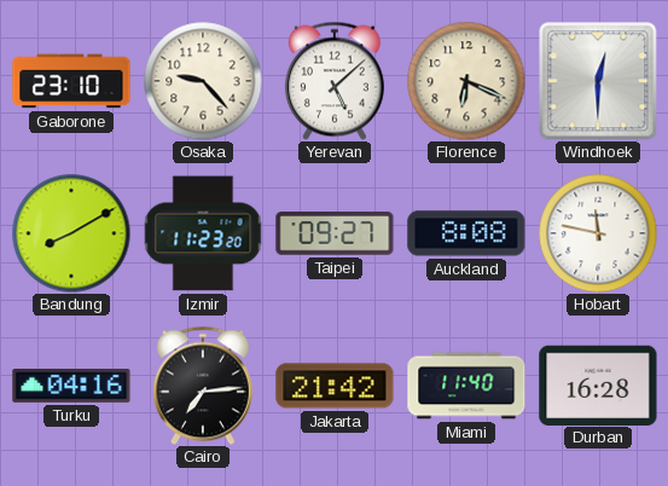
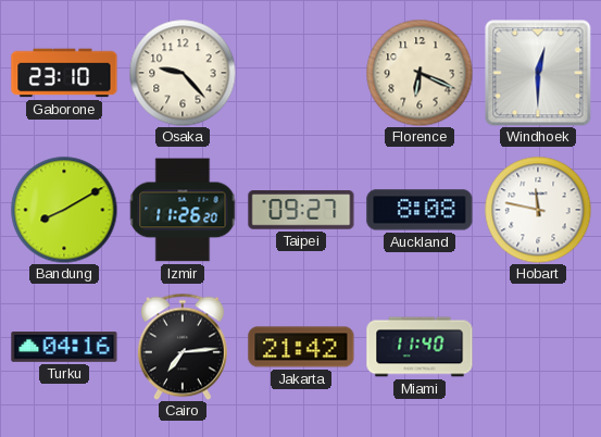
Yerevan: 5:08 -> none
Izmir: 11:23 -> 11:26
Durban: 16:28 -> none
